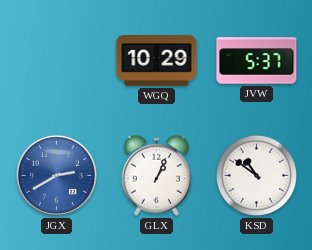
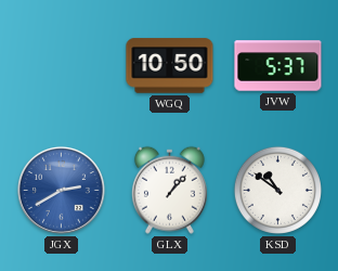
WGQ: 10:29 -> 10:50
GLX: 1:04 -> 1:07
